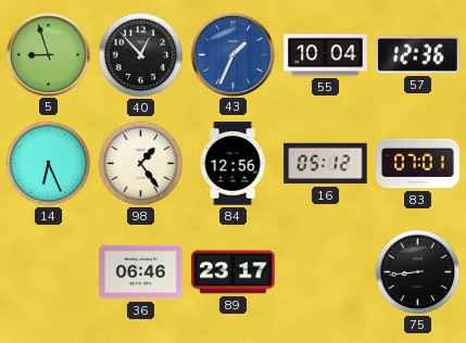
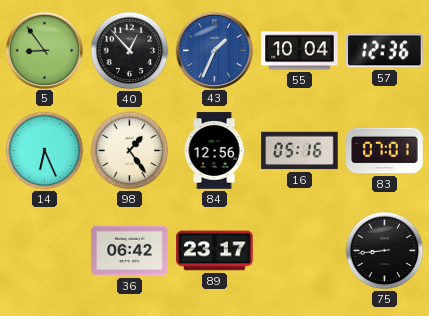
5: 8:57 -> 8:54
16: 05:12 -> 05:16
36: 06:46 -> 06:42
